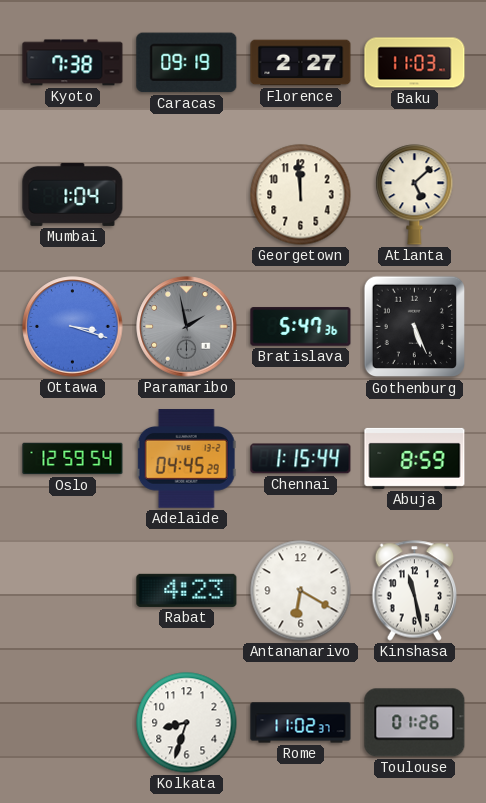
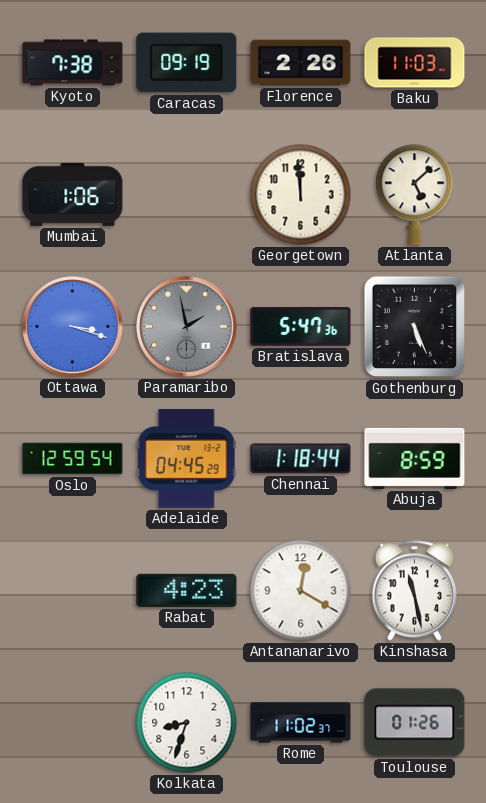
Florence: 2:27 -> 2:26
Mumbai: 1:04 -> 1:06
Chennai: 1:15 -> 1:18
Antananarivo: 6:20 -> 12:20
